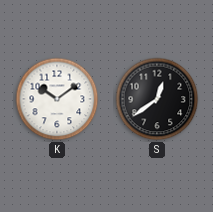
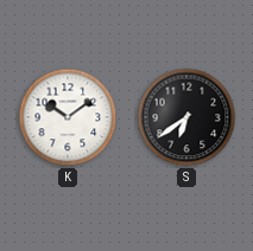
S: 12:39 -> 6:39
